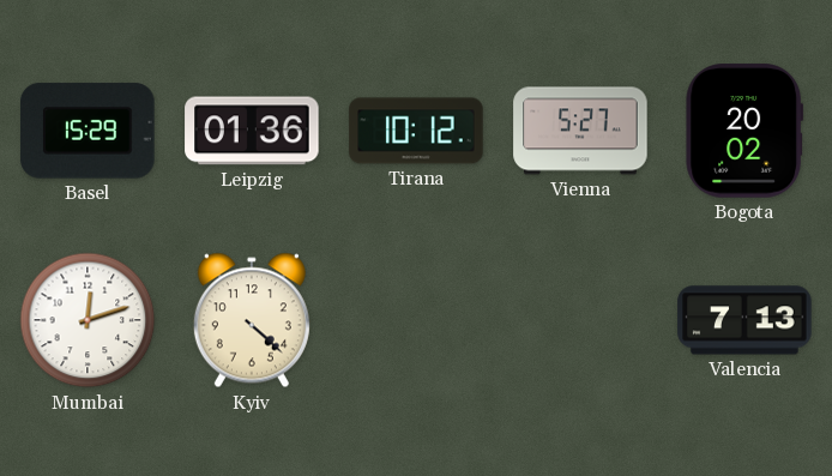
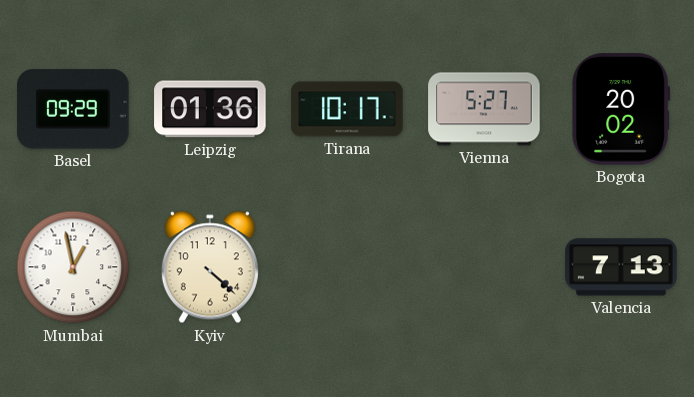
Basel: 15:29 -> 09:29
Tirana: 10:12 -> 10:17
Mumbai: 12:12 -> 12:58
